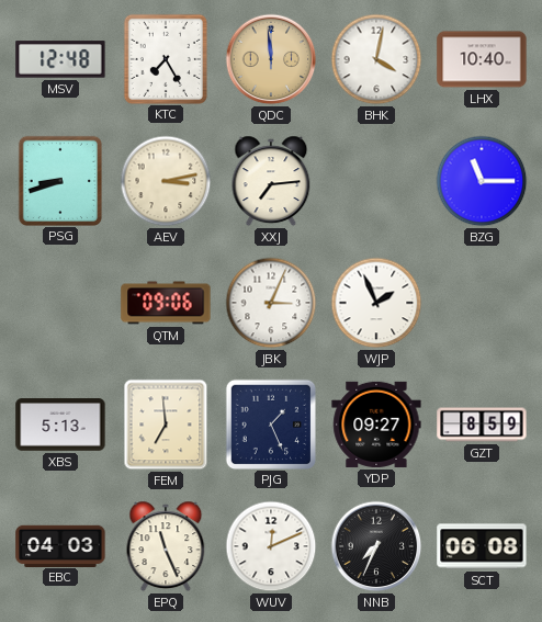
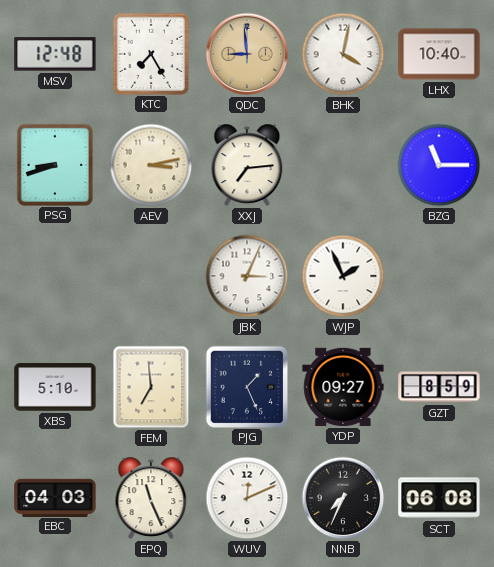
QDC: 11:59 -> 8:59
QTM: 09:06 -> none
XBS: 5:13 -> 5:10
